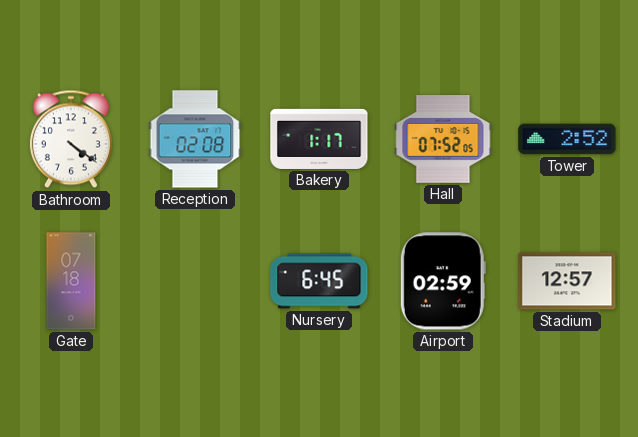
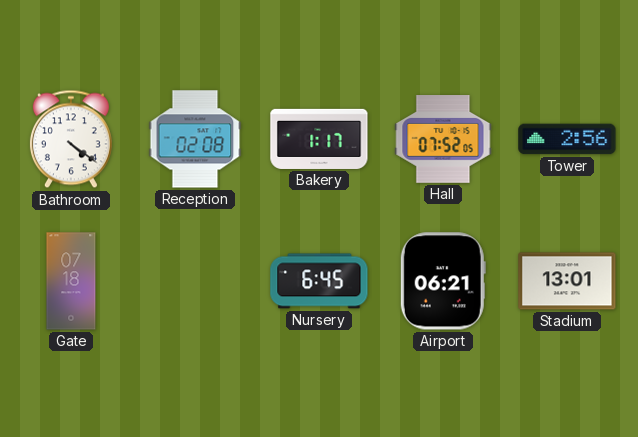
Tower: 2:52 -> 2:56
Airport: 02:59 -> 06:21
Stadium: 12:57 -> 13:01
